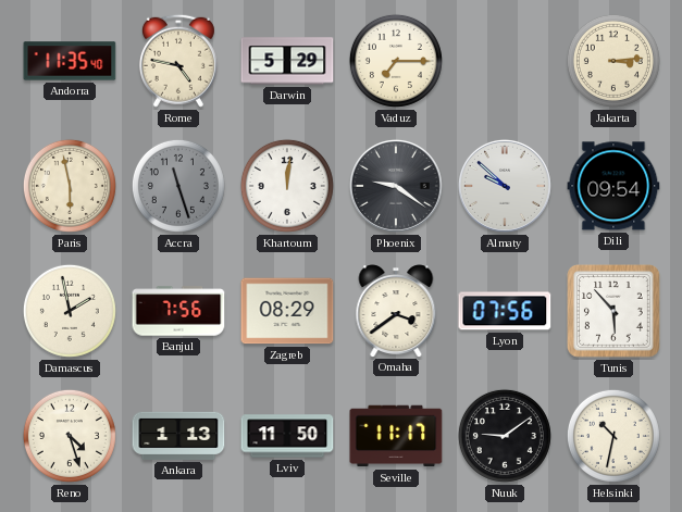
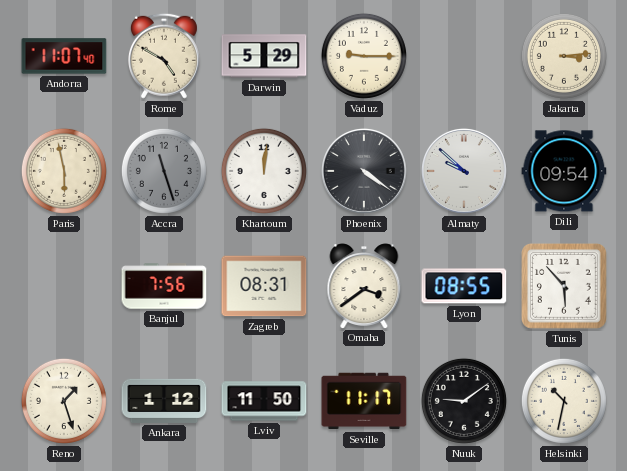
Andorra: 11:35 -> 11:07
Rome: 4:47 -> 4:50
Vaduz: 7:15 -> 9:15
Phoenix: 9:21 -> 4:21
Damascus: 1:58 -> none
Zagreb: 08:29 -> 08:31
Lyon: 07:56 -> 08:55
Reno: 4:27 -> 1:27
Ankara: 1:13 -> 1:12
